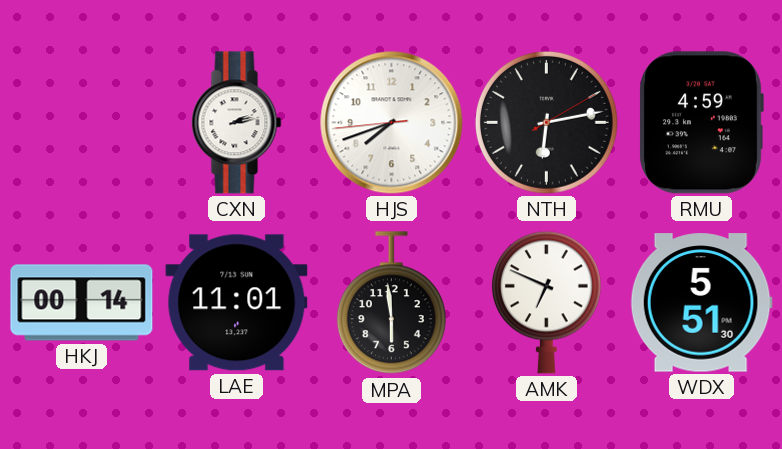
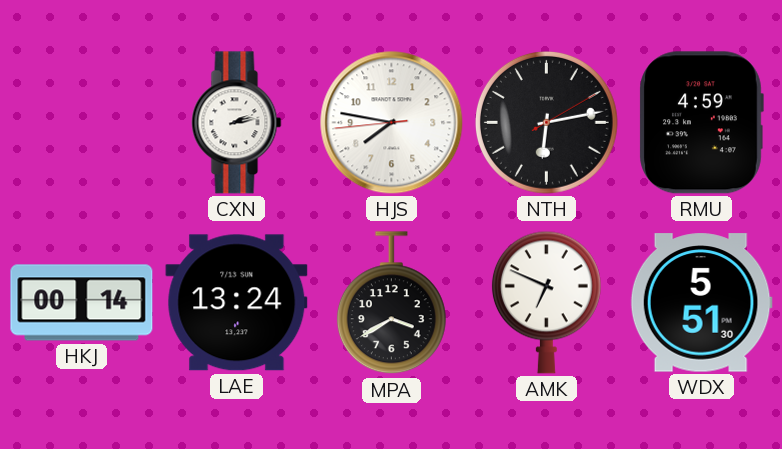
HJS: 7:41 -> 7:46
LAE: 11:01 -> 13:24
MPA: 5:59 -> 3:40
